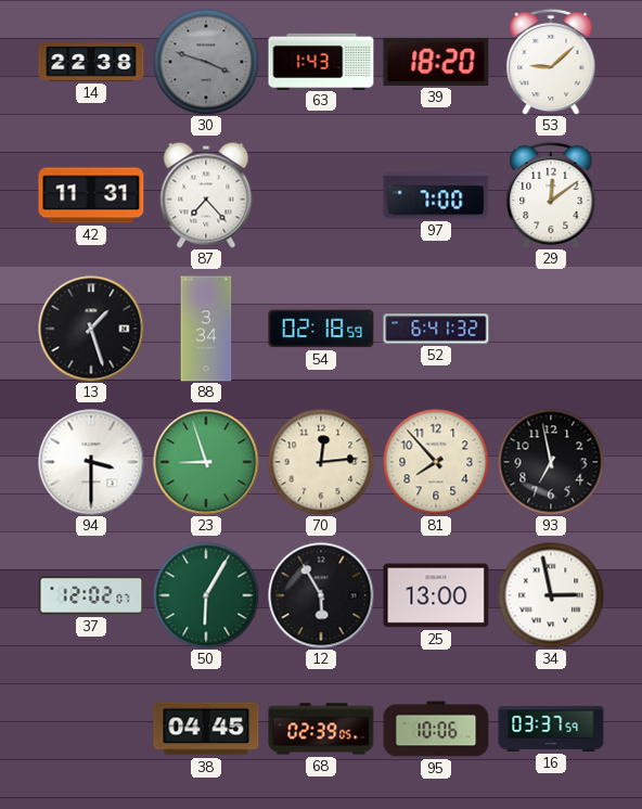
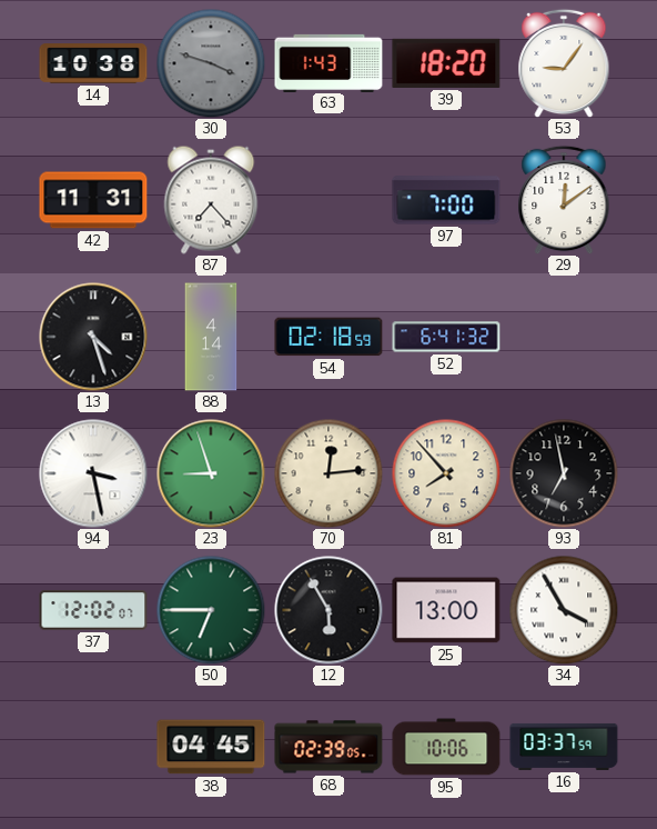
14: 22:38 -> 10:38
53: 9:08 -> 9:06
13: 1:27 -> 4:27
88: 3:34 -> 4:14
94: 3:30 -> 3:28
50: 6:05 -> 6:45
34: 2:58 -> 3:55
